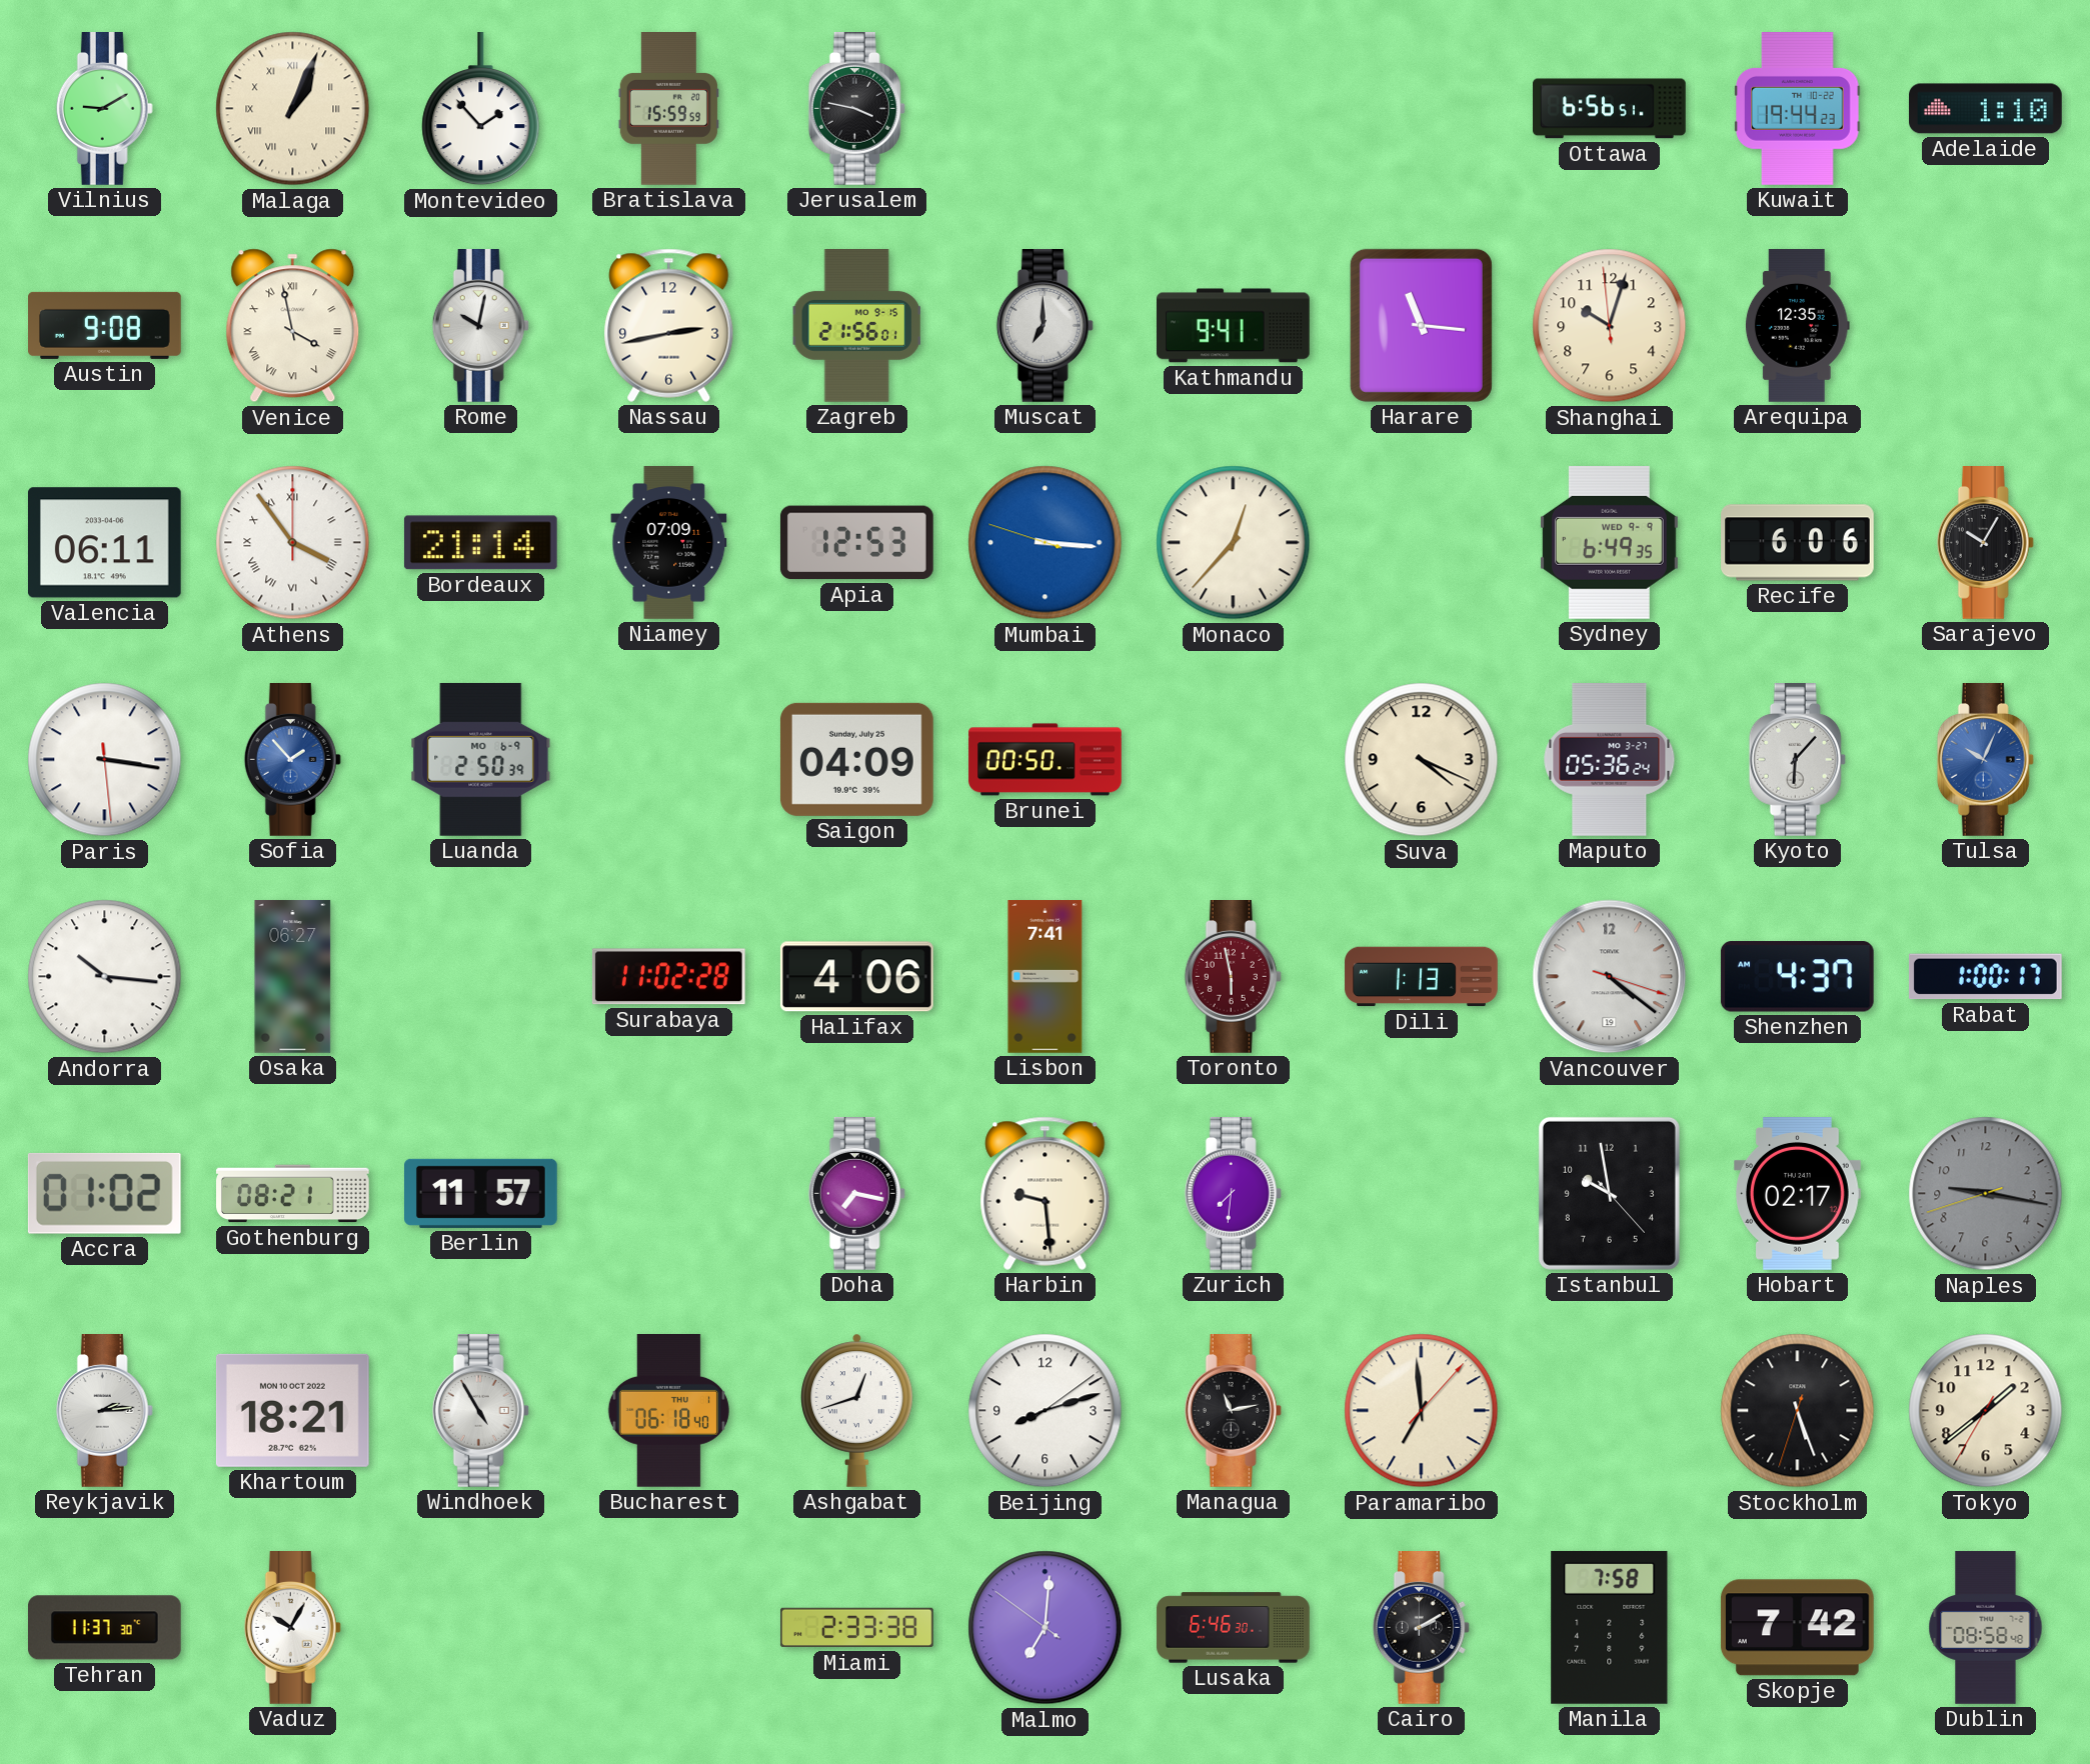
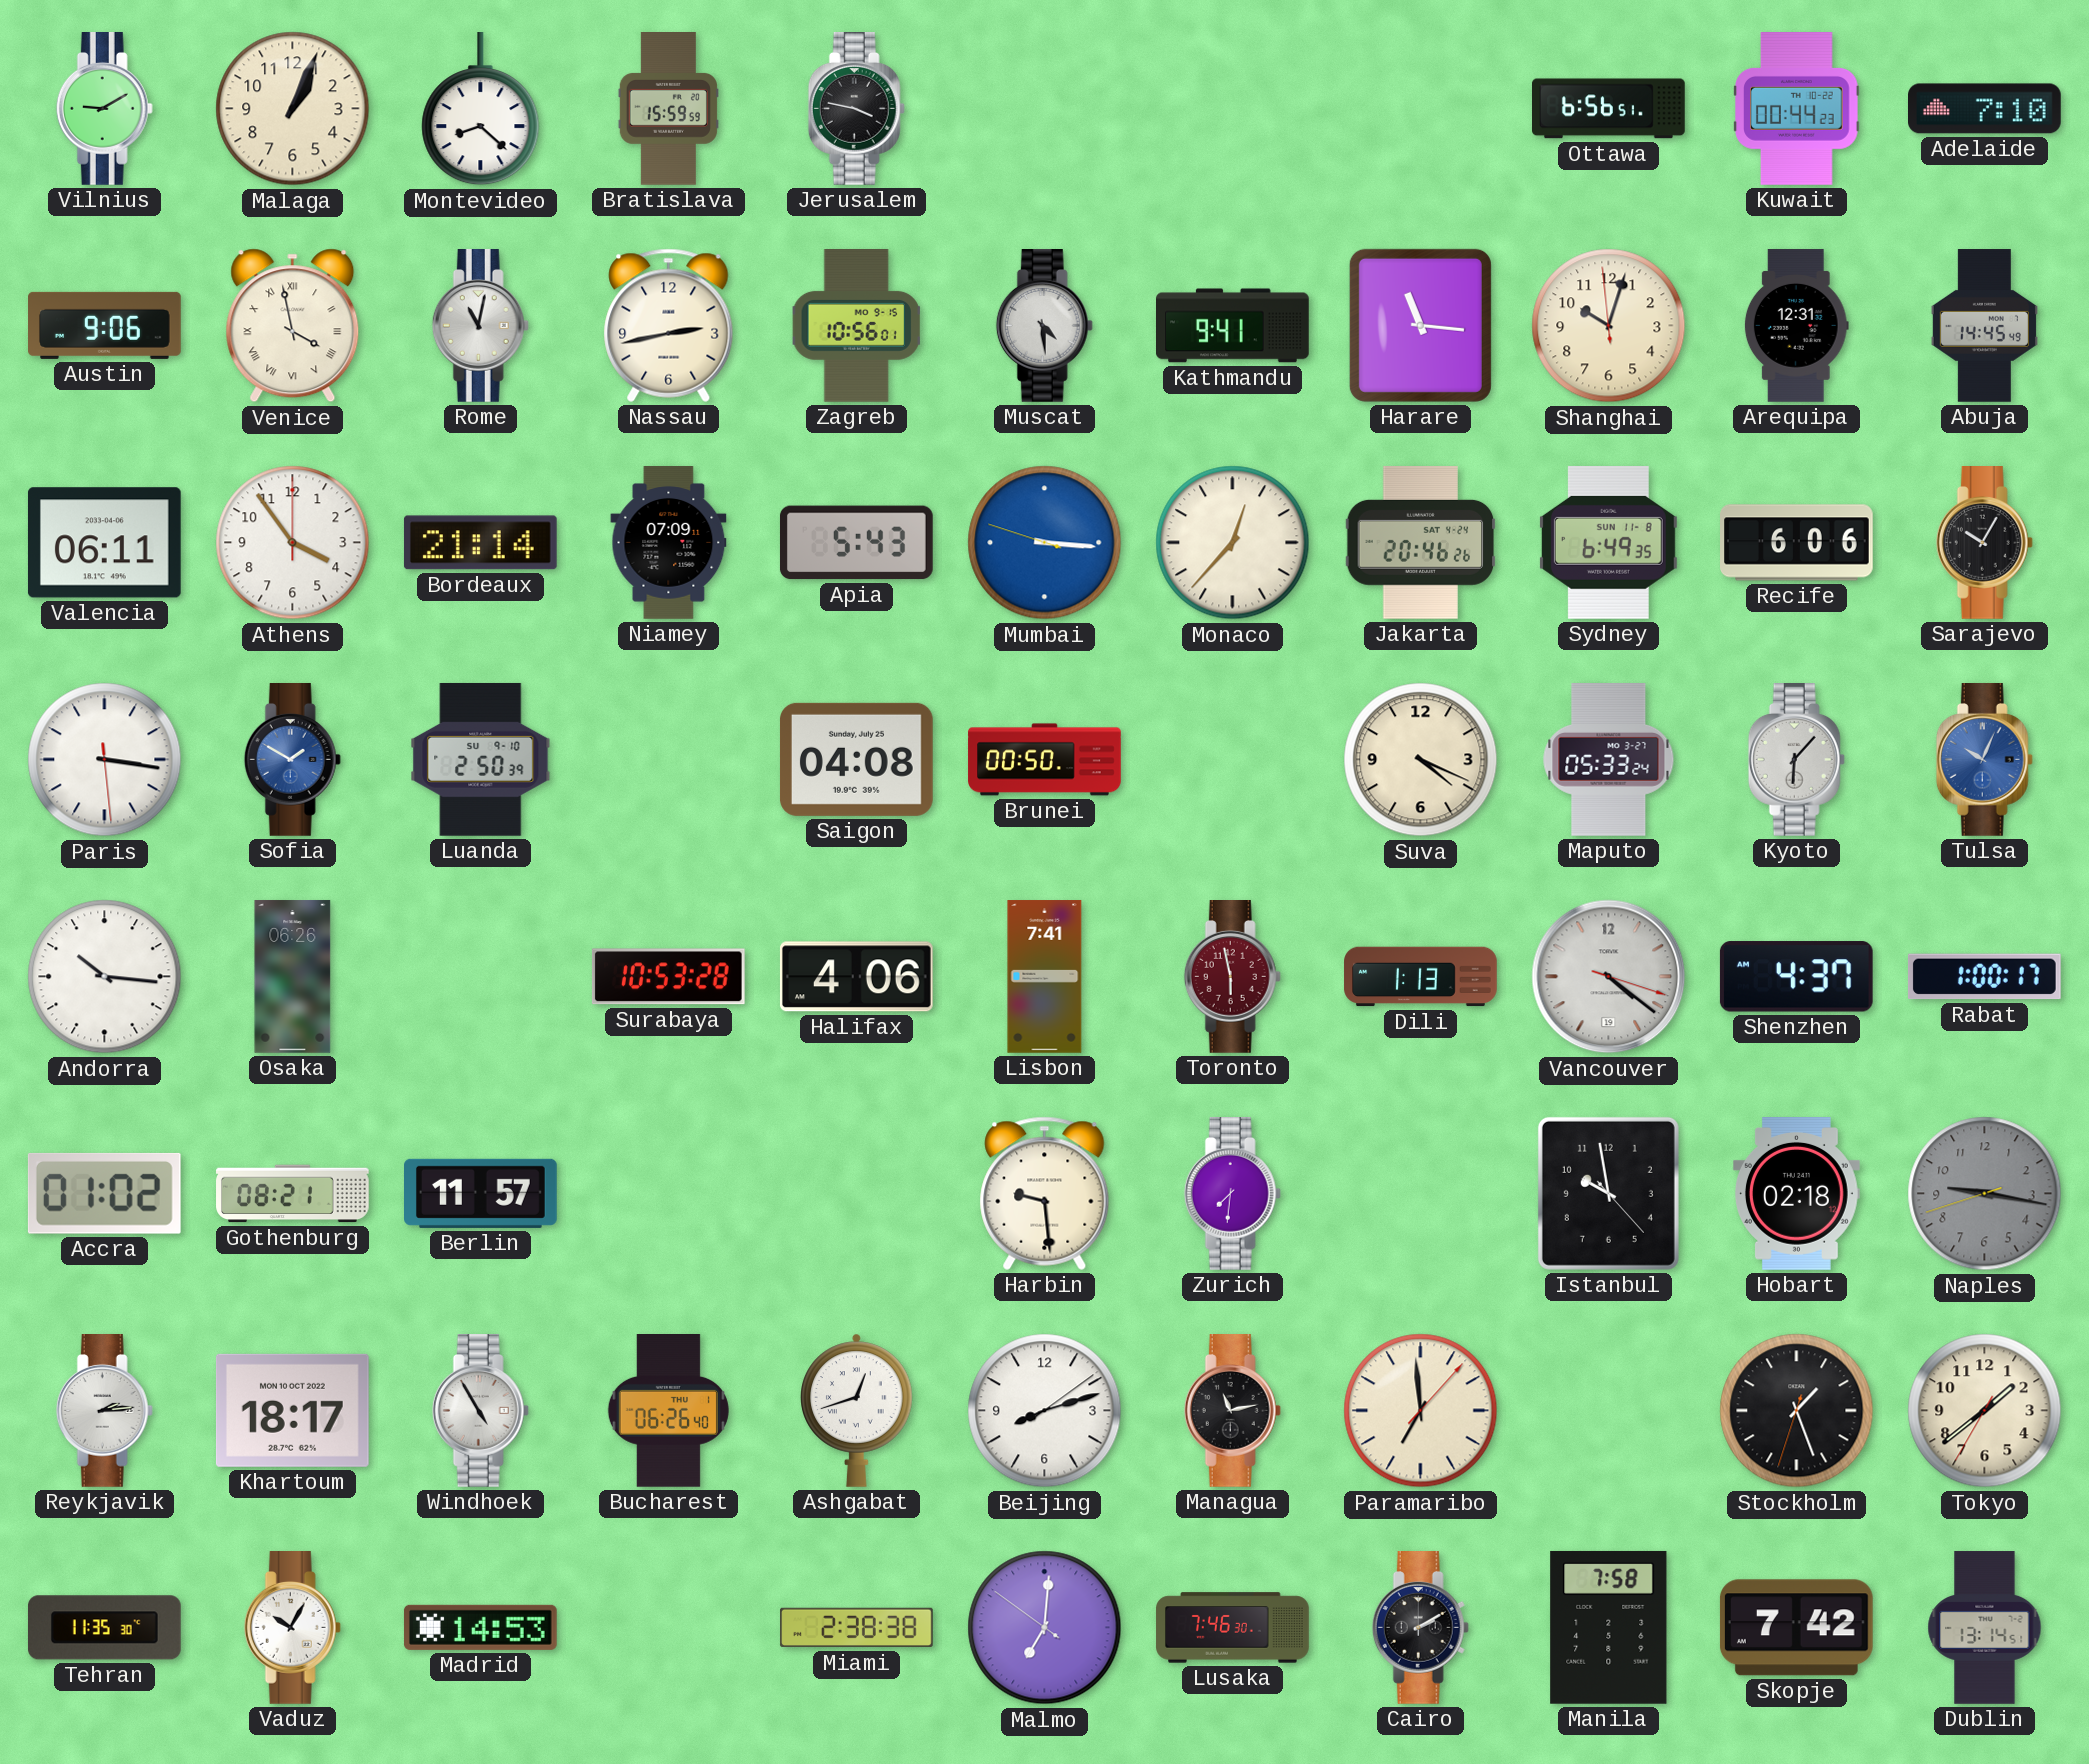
Malaga numerals: Roman -> Arabic
Montevideo: 1:53 -> 8:22
Kuwait: 19:44 -> 00:44
Adelaide: 1:10 -> 7:10
Austin: 9:08 -> 9:06
Rome: 10:02 -> 11:02
Zagreb: 21:56 -> 10:56
Muscat: 7:00 -> 4:29
Arequipa: 12:35 -> 12:31
Abuja: none -> 14:45
Athens numerals: Roman -> Arabic
Apia: 12:53 -> 5:43
Jakarta: none -> 20:46
Sydney date: WED 9-9 -> SUN 11-8
Sofia: 1:53 -> 1:50
Luanda date: MO 6-9 -> SU 9-10
Saigon: 04:09 -> 04:08
Maputo: 05:36 -> 05:33
Osaka: 06:27 -> 06:26
Surabaya: 11:02 -> 10:53
Doha: 7:17 -> none
Hobart: 02:17 -> 02:18
Khartoum: 18:21 -> 18:17
Bucharest: 06:18 -> 06:26
Stockholm: 5:26 -> 1:26
Tehran: 11:37 -> 11:35
Madrid: none -> 14:53
Miami: 2:33 -> 2:38
Lusaka: 6:46 -> 7:46
Dublin: 08:58 -> 13:14
